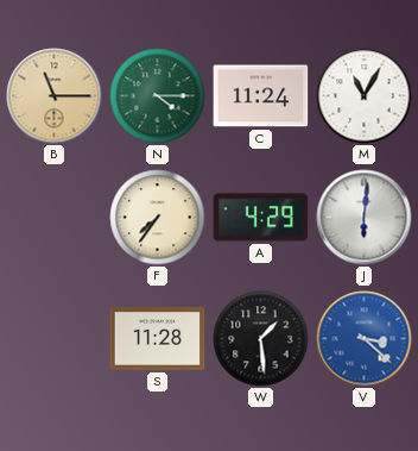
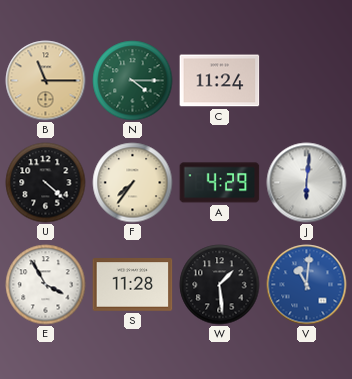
M: 11:05 -> none
U: none -> 4:22
E: none -> 3:55
V: 3:22 -> 11:01
